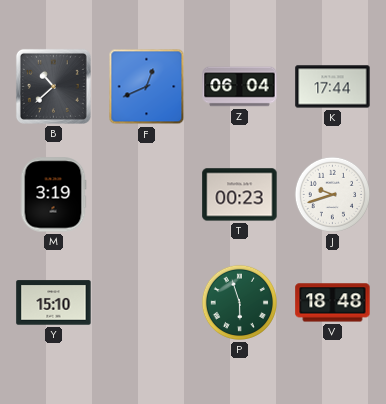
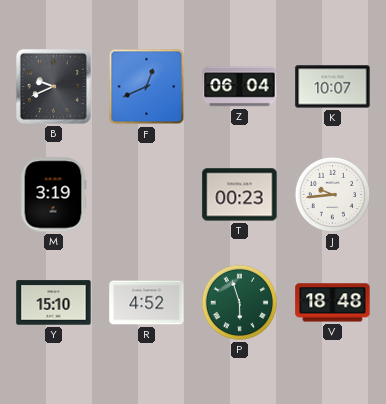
B: 10:38 -> 9:41
K: 17:44 -> 10:07
J: 9:42 -> 9:44
R: none -> 4:52
